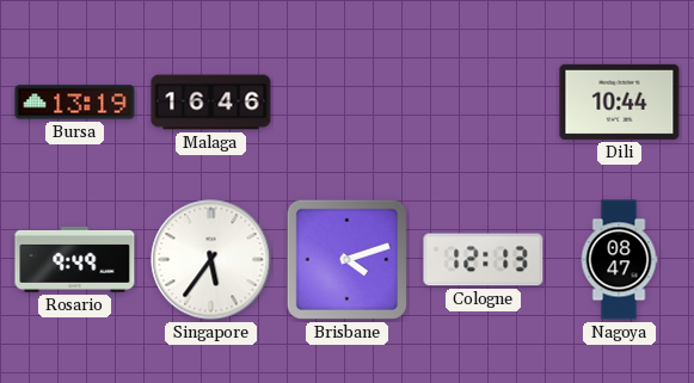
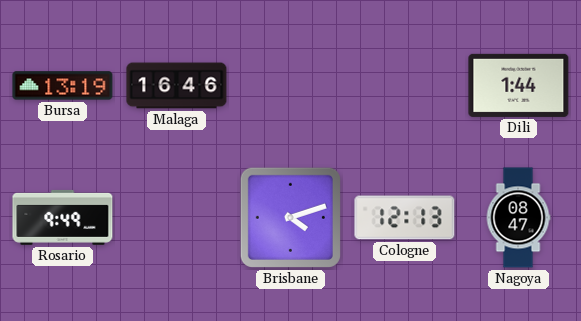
Dili: 10:44 -> 1:44
Singapore: 5:36 -> none
